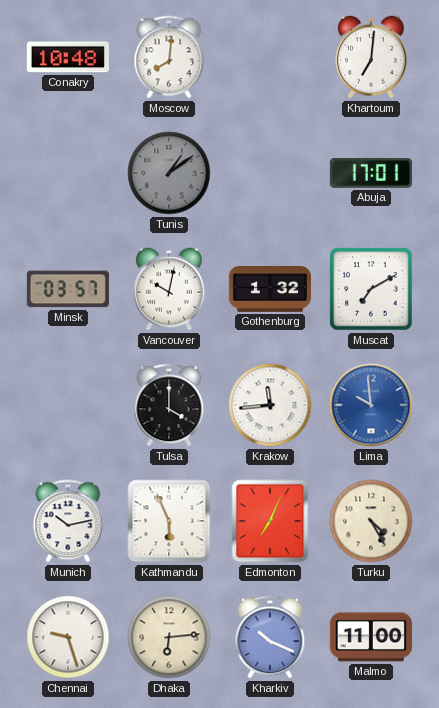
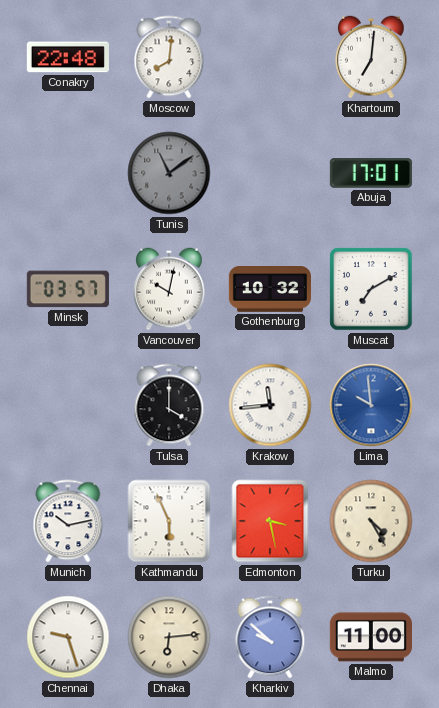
Conakry: 10:48 -> 22:48
Tunis: 1:09 -> 11:09
Gothenburg: 1:32 -> 10:32
Edmonton: 7:04 -> 3:28
Kharkiv: 10:19 -> 9:52
